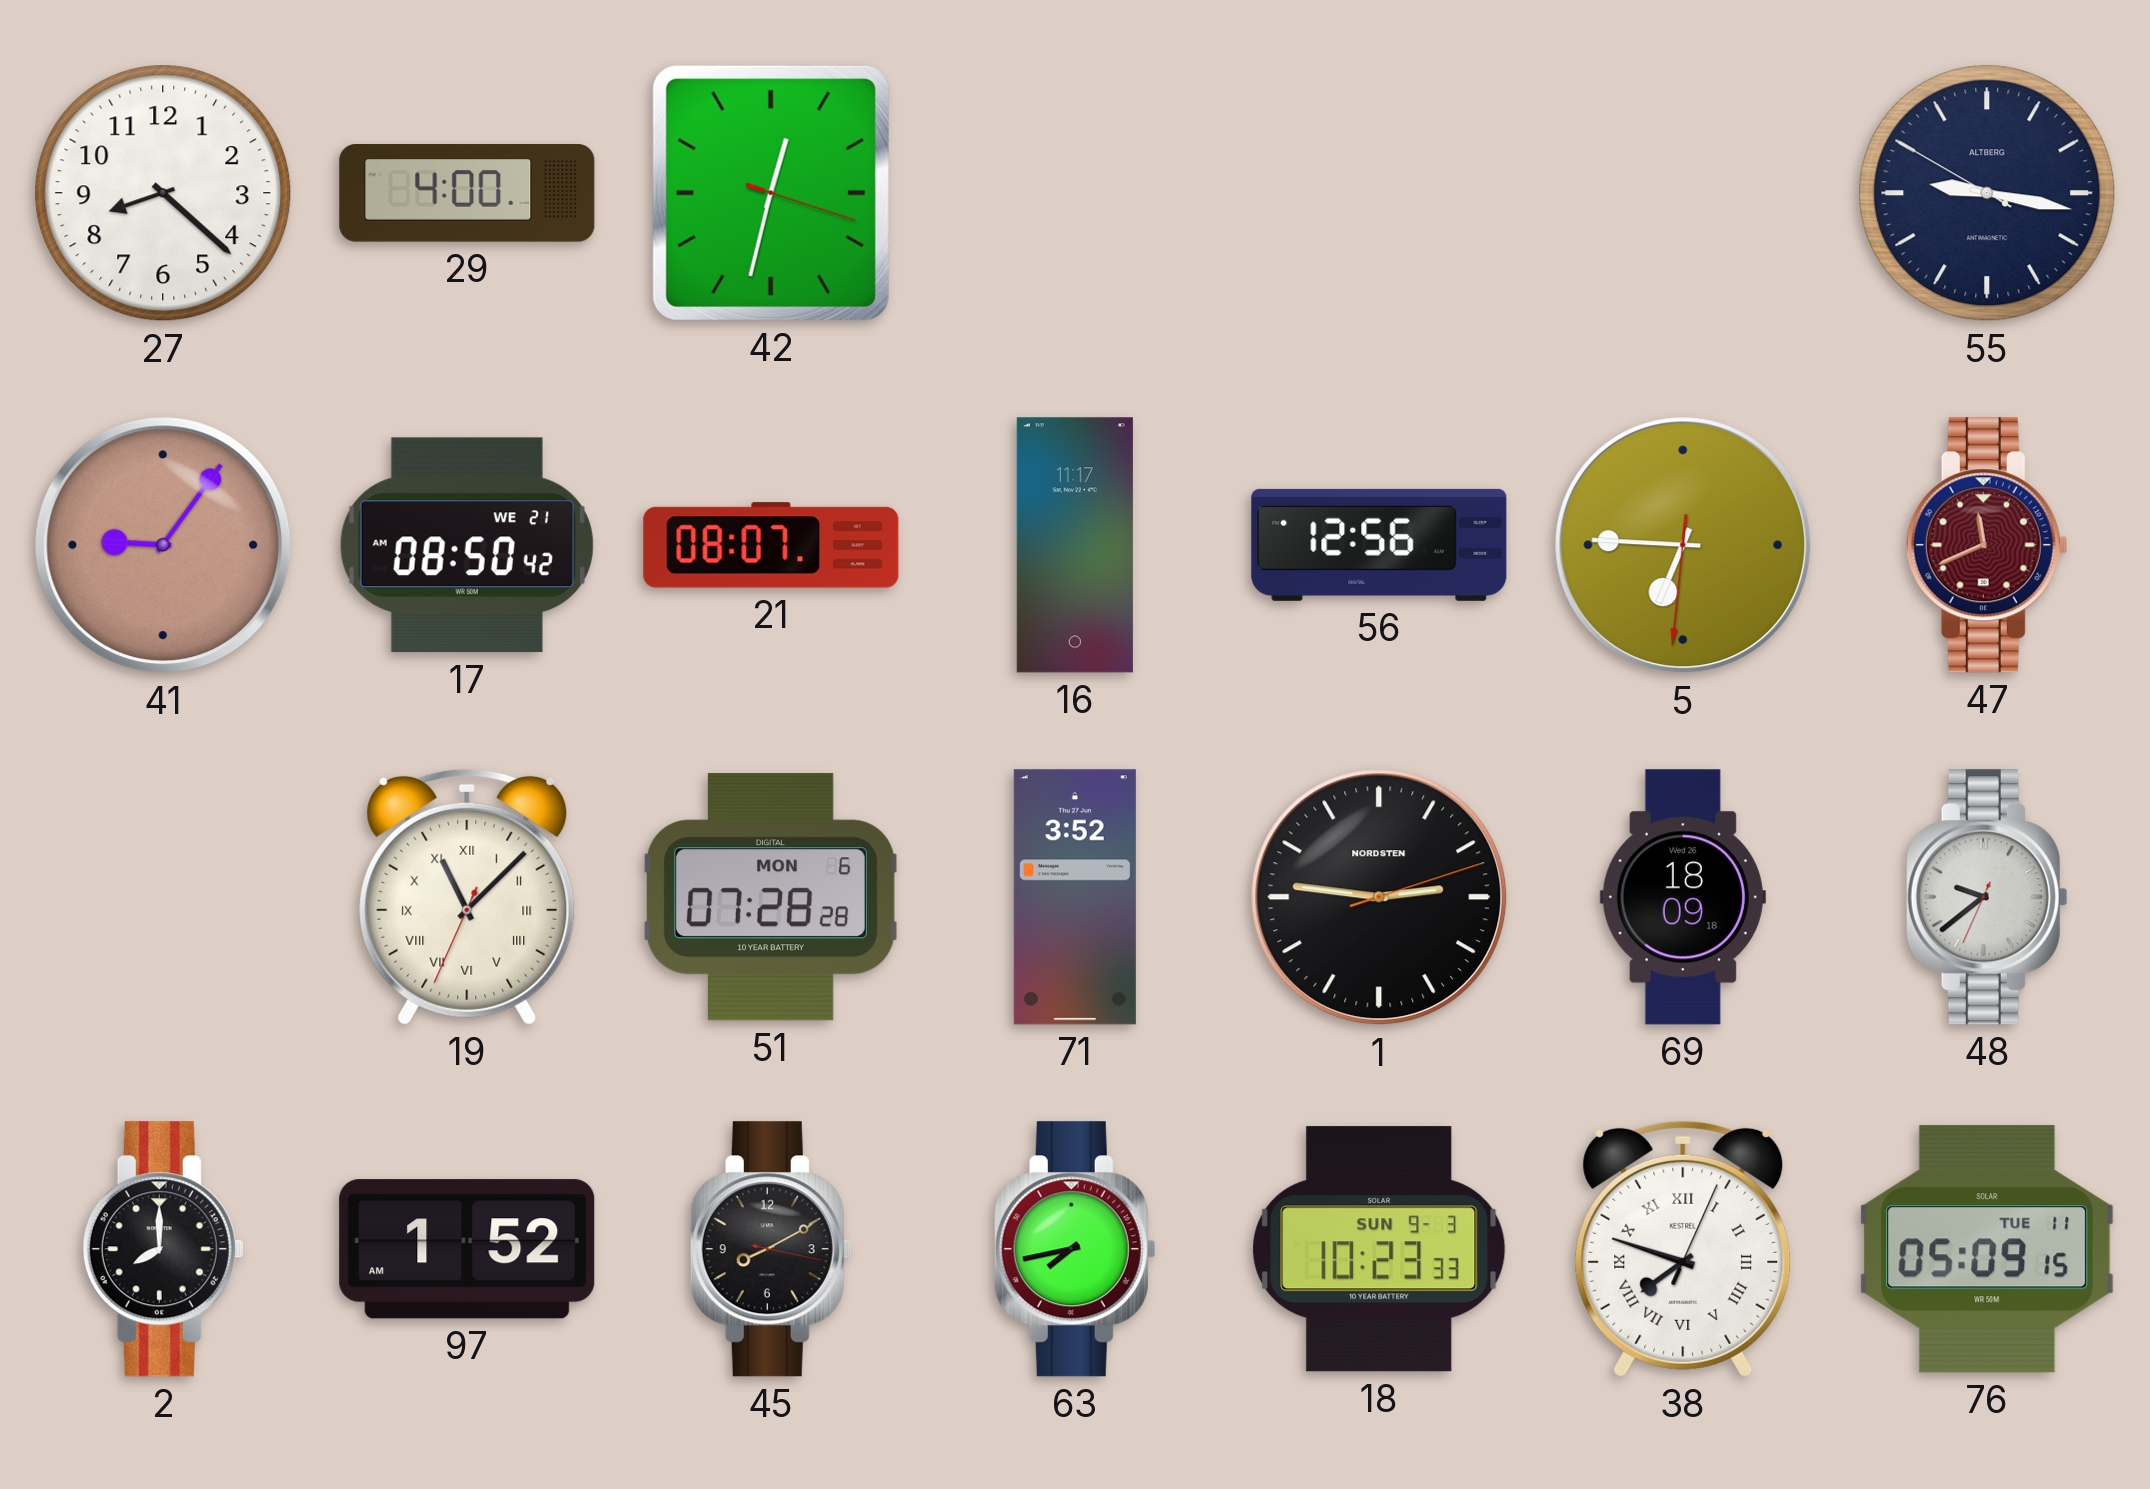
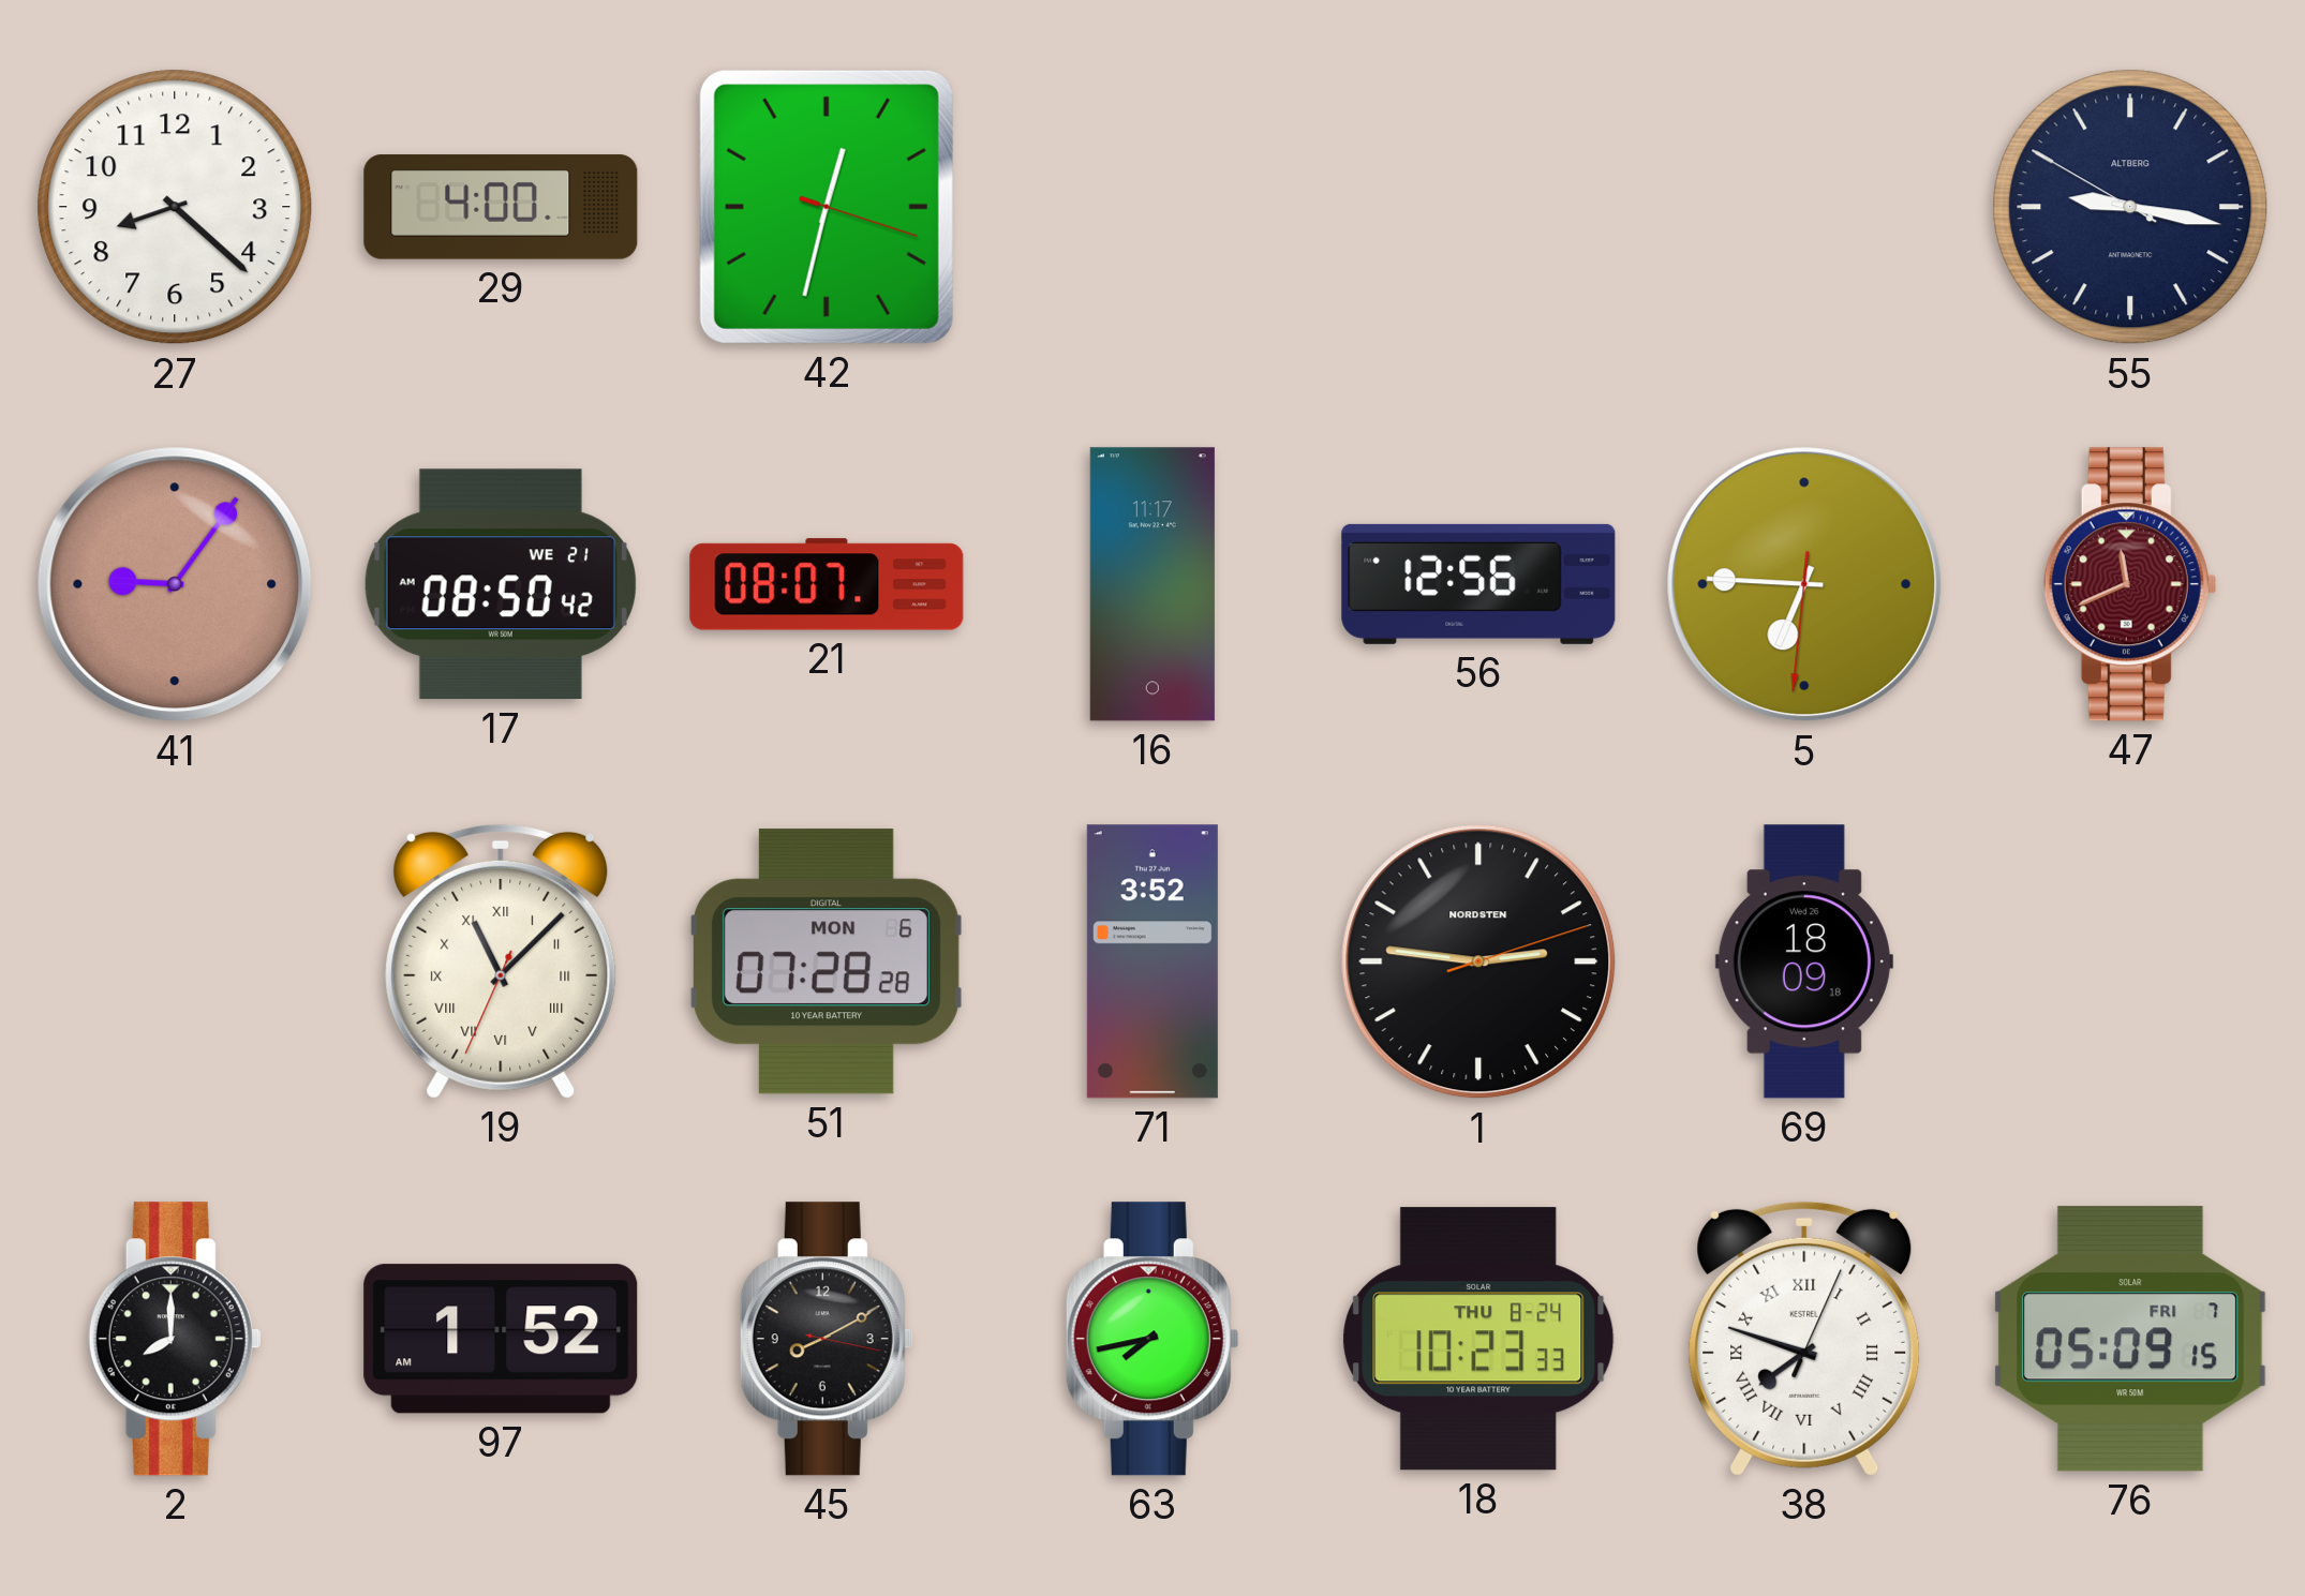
48: 9:38 -> none
18 date: SUN 9-3 -> THU 8-24
76 date: TUE 11 -> FRI 7
